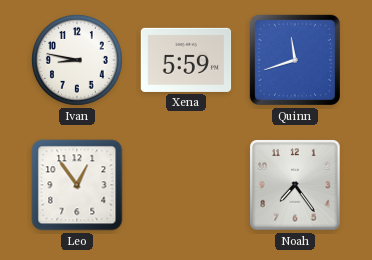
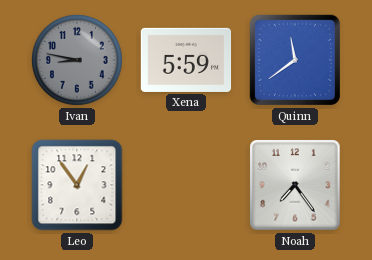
Ivan dial: white -> grey
Quinn: 11:42 -> 11:39
